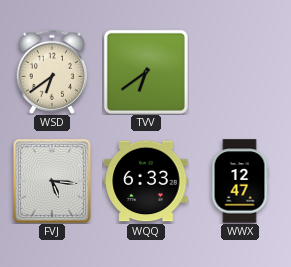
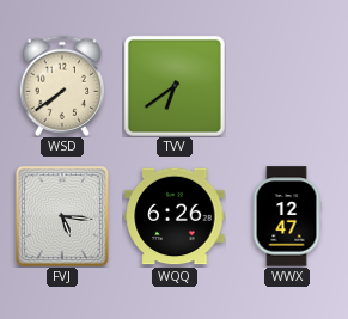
WSD: 6:39 -> 7:39
WQQ: 6:33 -> 6:26
